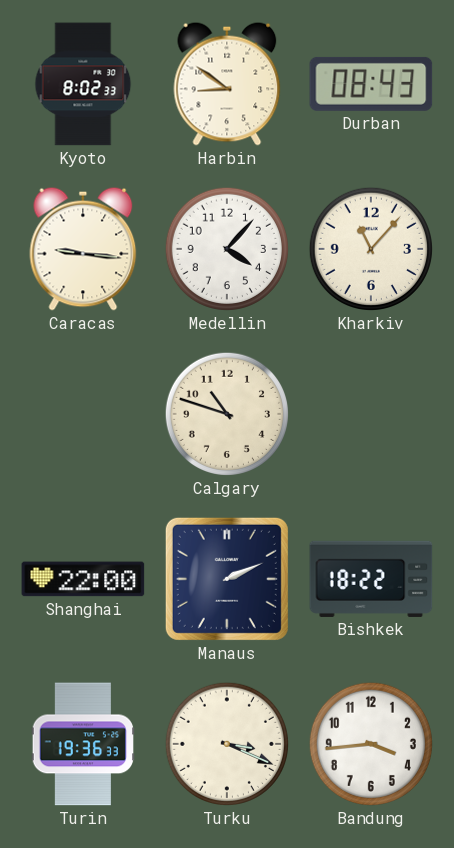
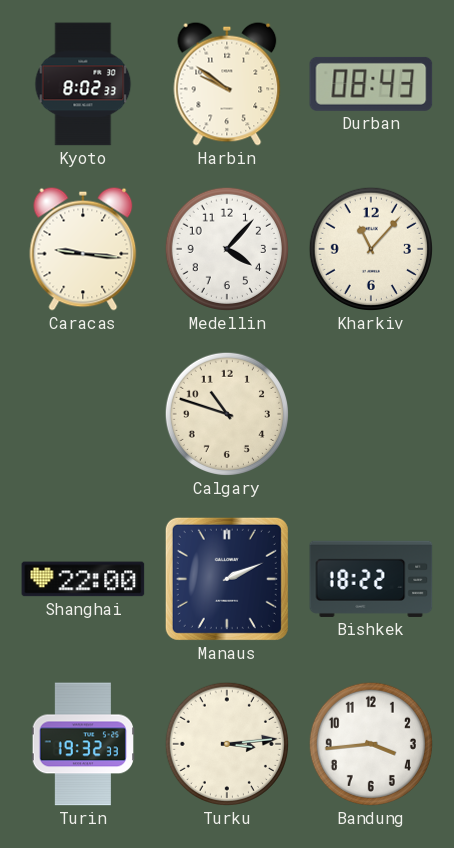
Harbin: 8:51 -> 9:51
Turin: 19:36 -> 19:32
Turku: 3:19 -> 3:14
